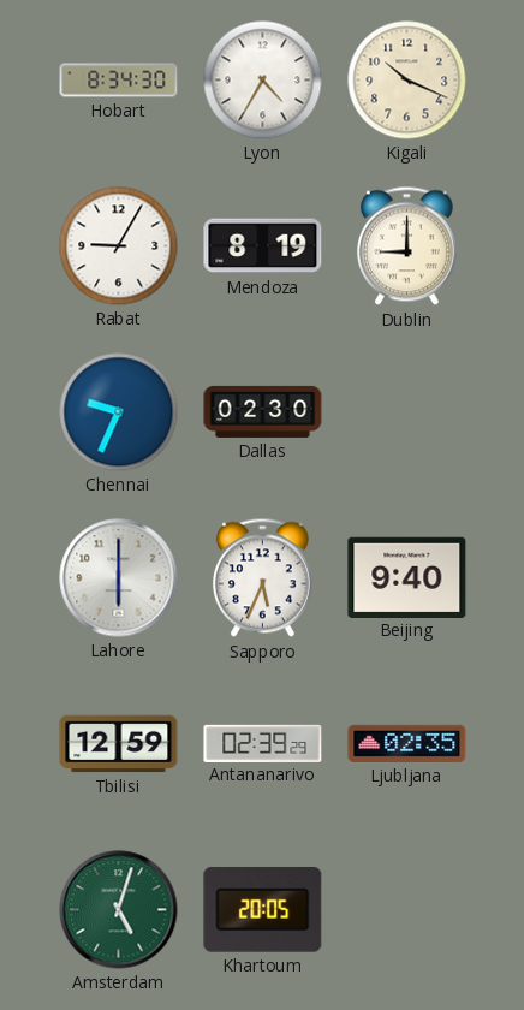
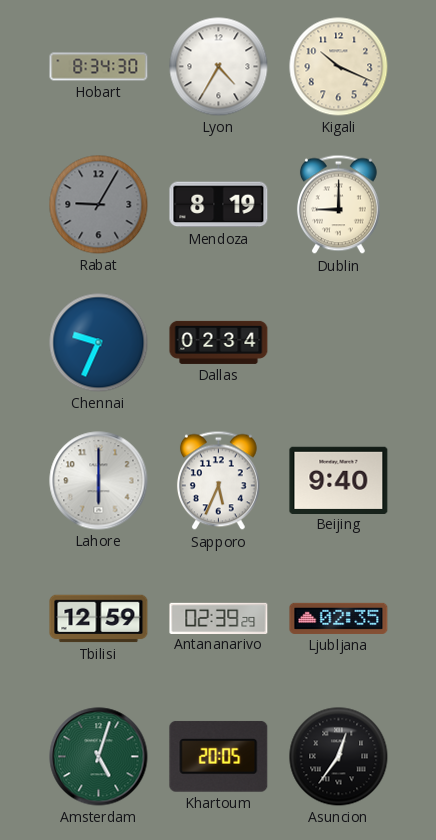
Rabat dial: white -> grey
Dallas: 02:30 -> 02:34
Asuncion: none -> 12:36
